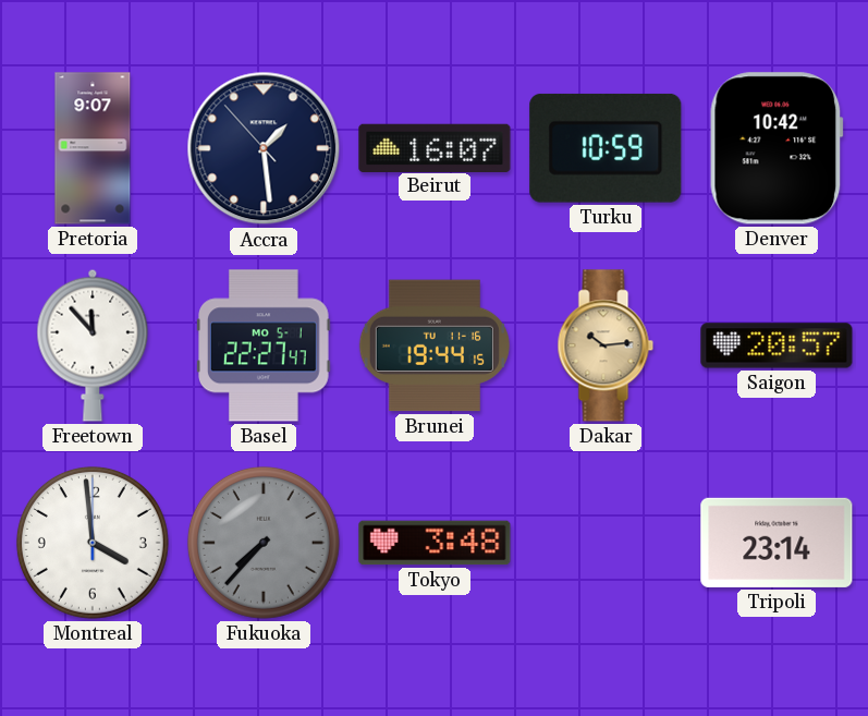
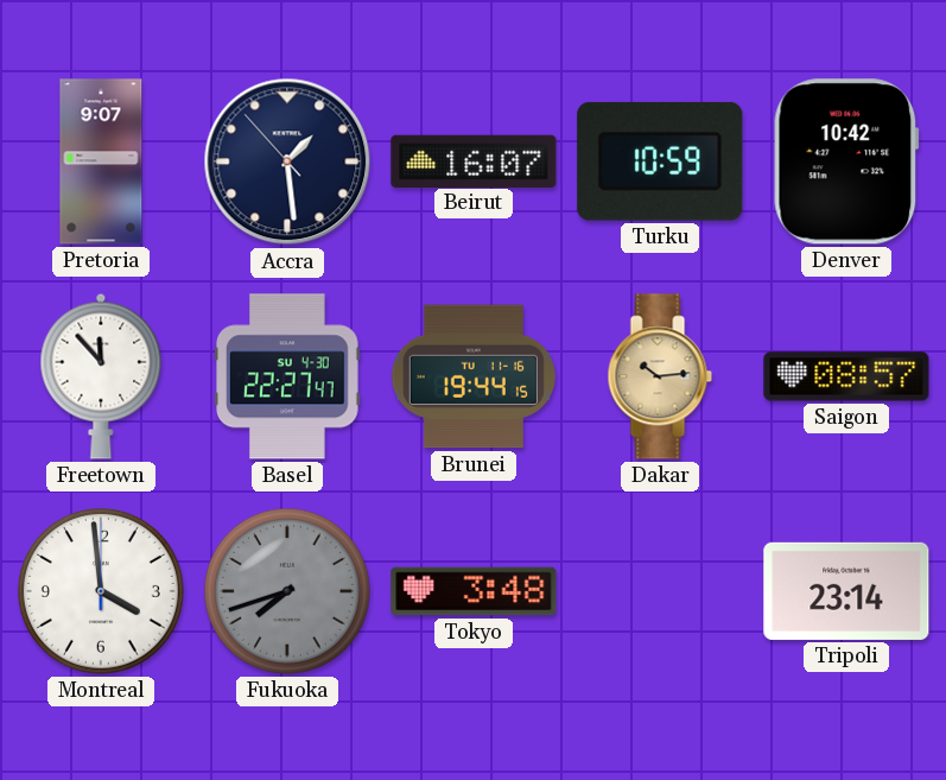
Basel date: MO 5-1 -> SU 4-30
Saigon: 20:57 -> 08:57
Fukuoka: 7:37 -> 7:42
